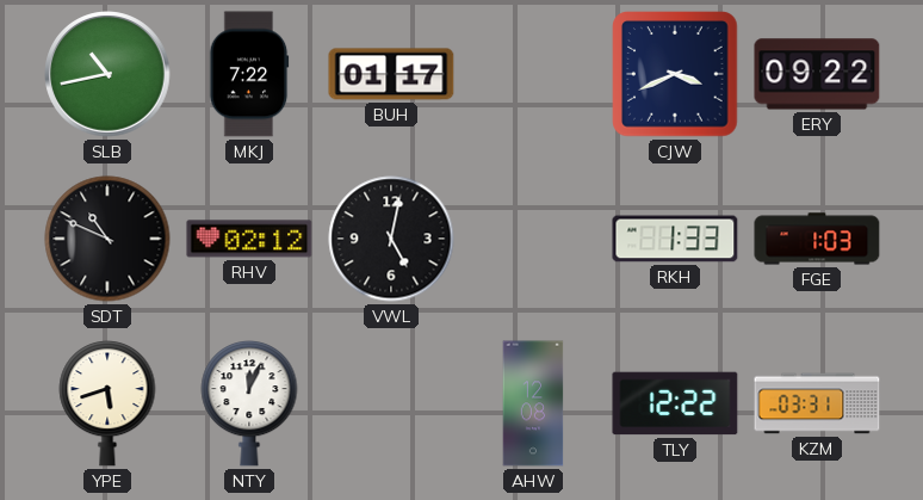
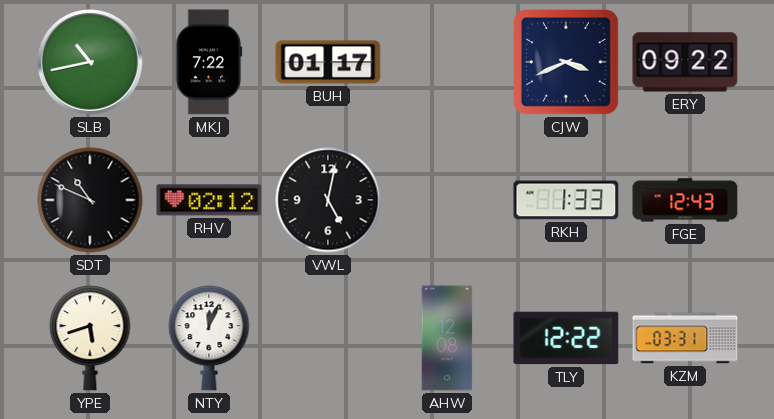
FGE: 1:03 -> 12:43
